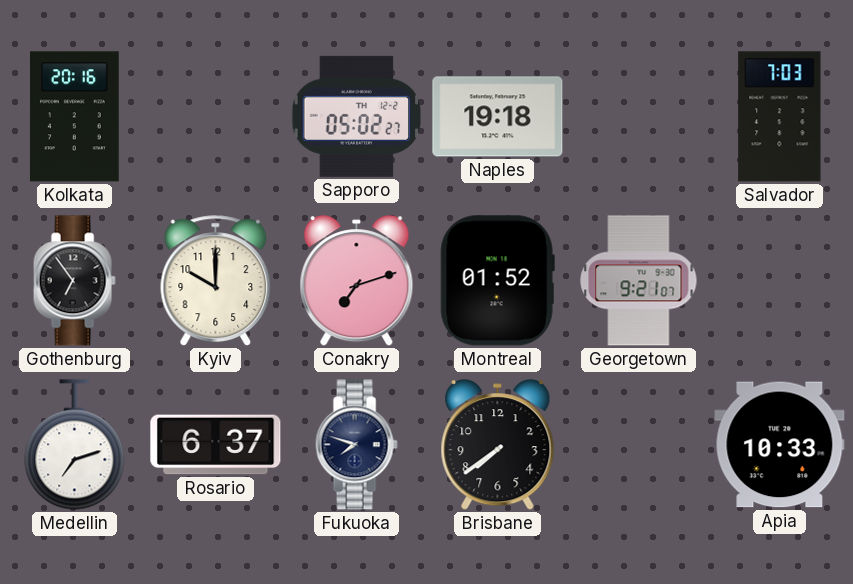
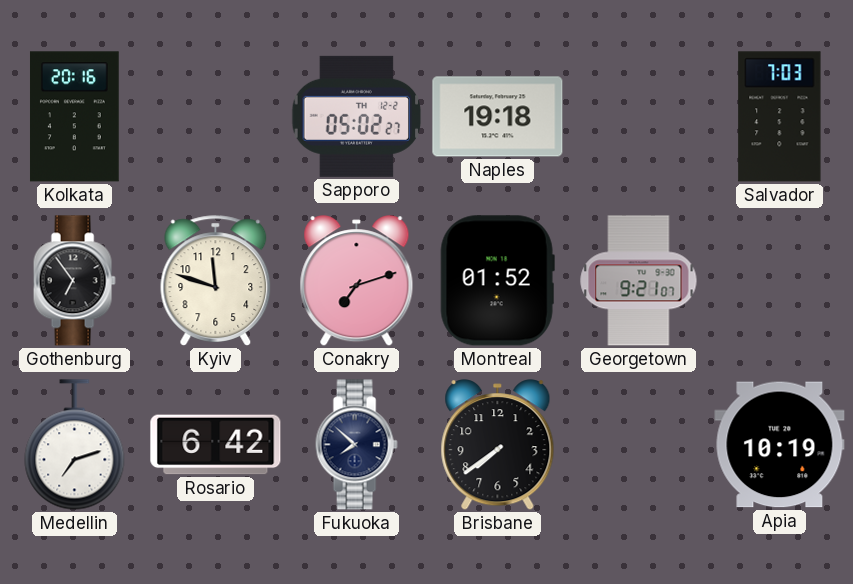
Kyiv: 10:00 -> 11:48
Rosario: 6:37 -> 6:42
Fukuoka: 7:48 -> 7:52
Apia: 10:33 -> 10:19
